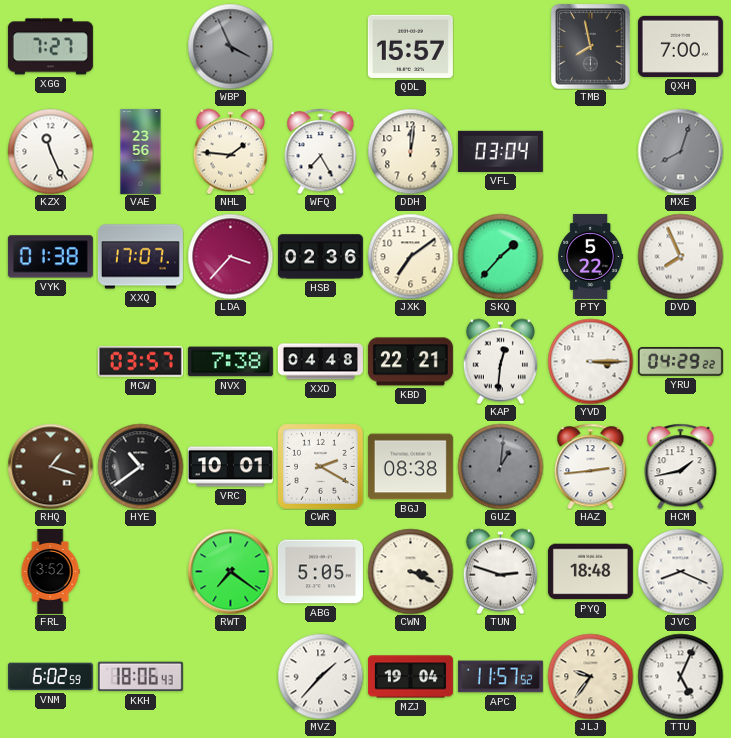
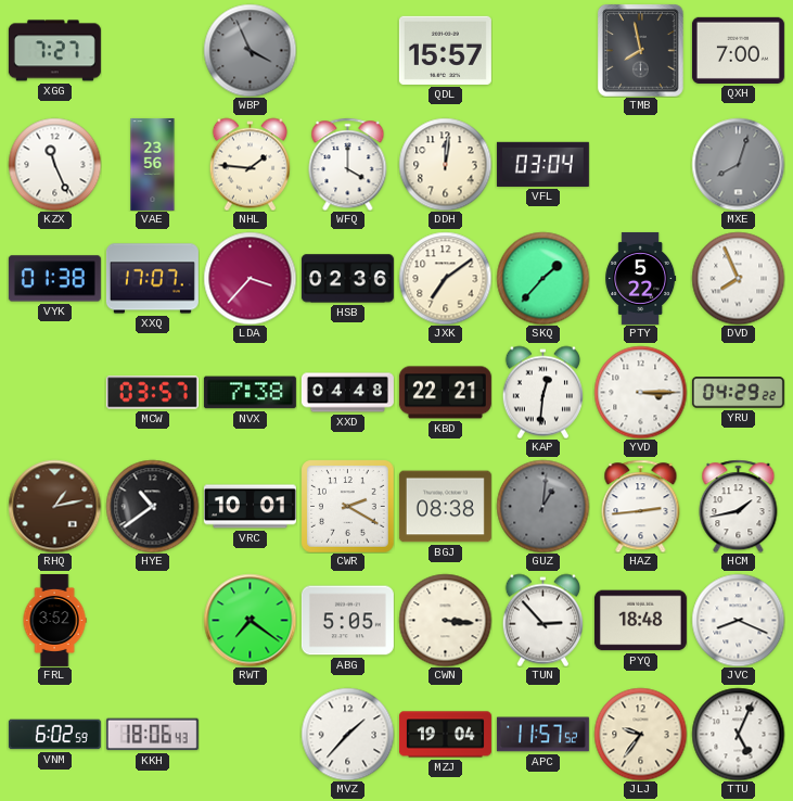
WFQ: 7:25 -> 4:00
RHQ: 1:18 -> 1:13
CWN: 3:19 -> 3:16
TUN: 2:48 -> 2:53
